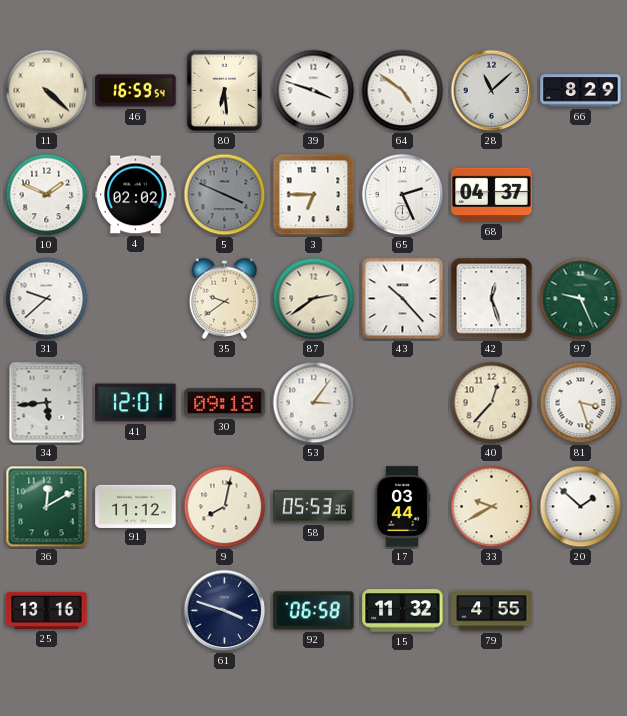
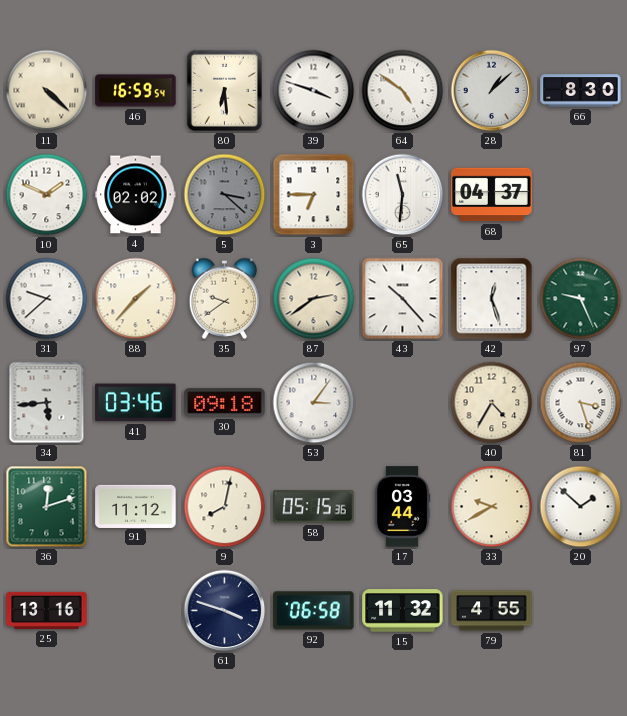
28: 11:08 -> 1:08
66: 8:29 -> 8:30
5: 3:49 -> 3:22
65: 2:26 -> 11:31
88: none -> 1:37
41: 12:01 -> 03:46
40: 12:37 -> 4:35
36: 12:10 -> 12:12
58: 05:53 -> 05:15
